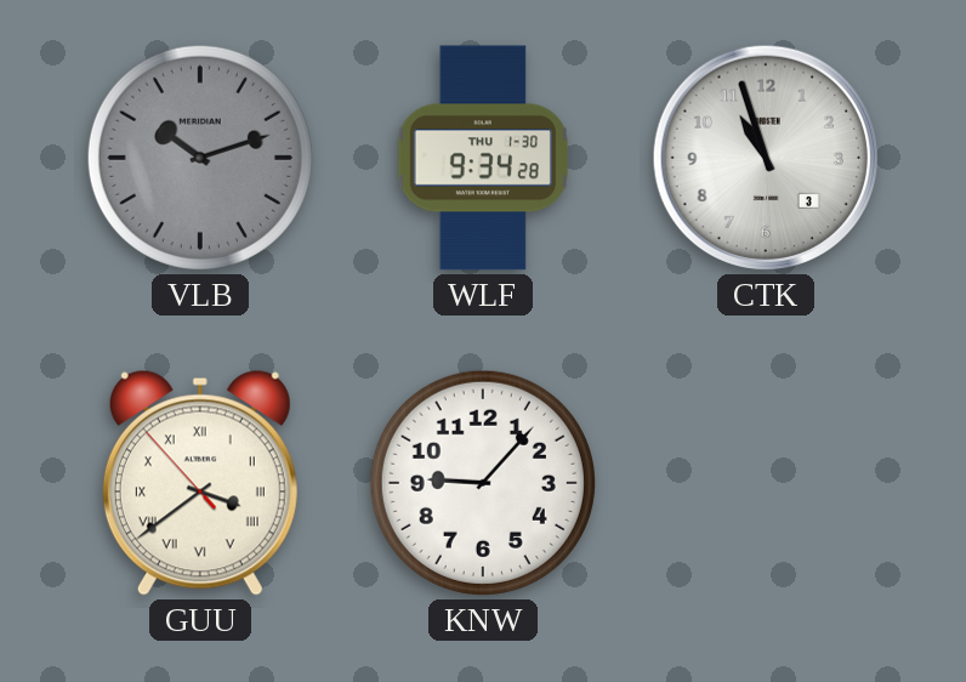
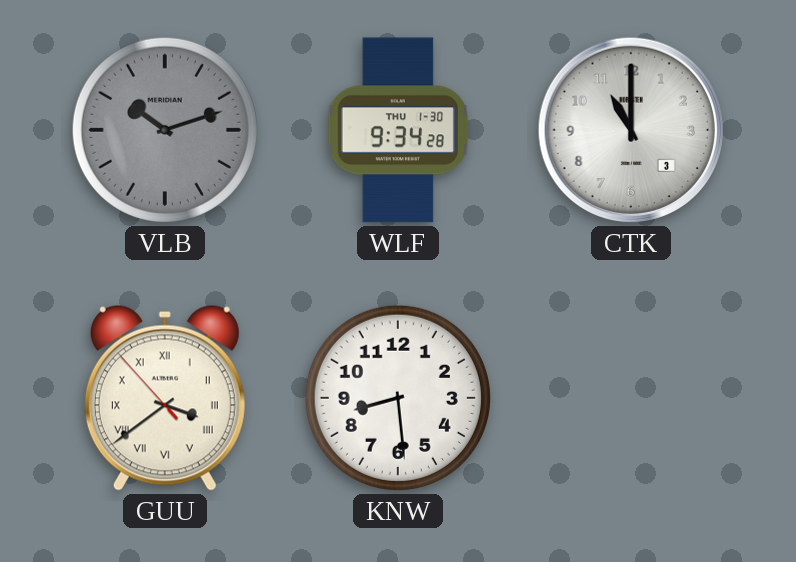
CTK: 10:57 -> 11:00
KNW: 9:07 -> 8:29
